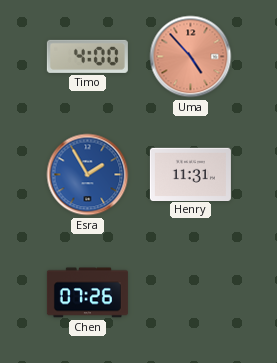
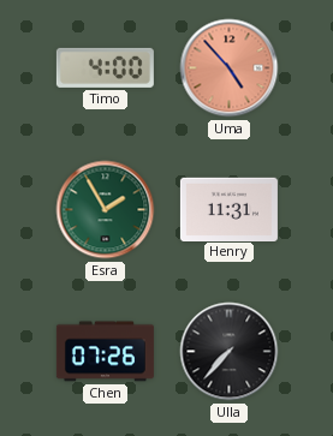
Esra dial: blue -> green
Ulla: none -> 7:37
